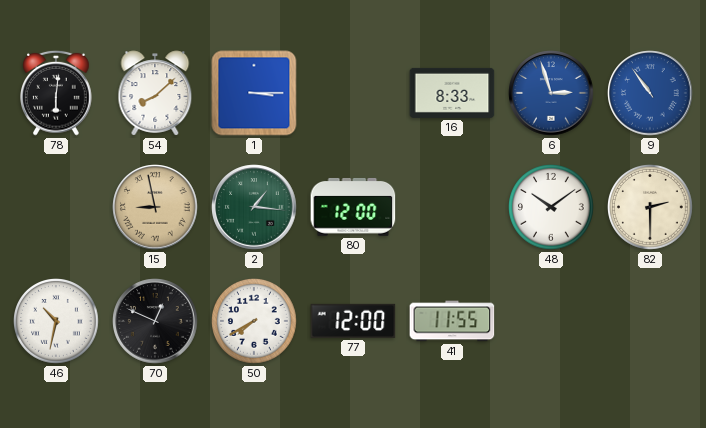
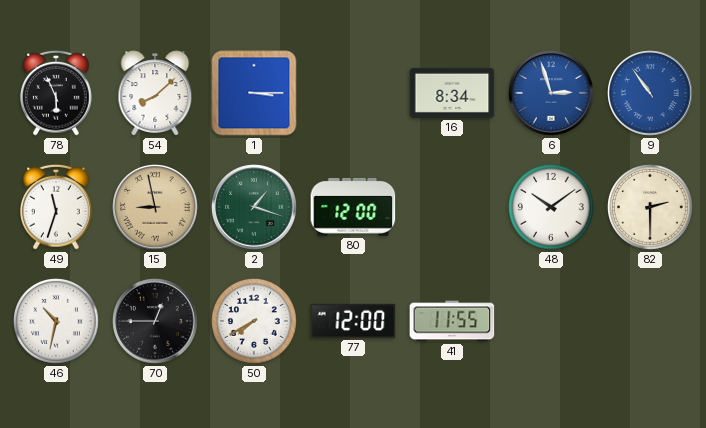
78: 6:01 -> 5:56
16: 8:33 -> 8:34
49: none -> 11:33
2: 1:16 -> 1:18
70: 12:49 -> 12:45
